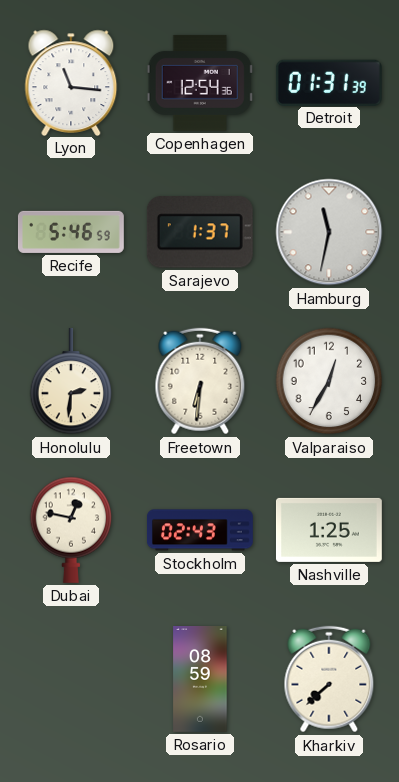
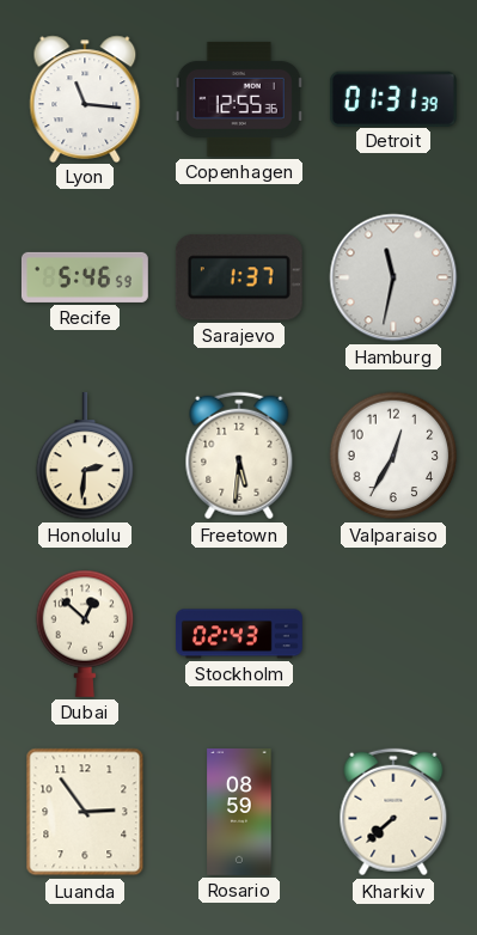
Copenhagen: 12:54 -> 12:55
Freetown: 6:31 -> 5:31
Dubai: 12:47 -> 12:52
Nashville: 1:25 -> none
Luanda: none -> 2:54
